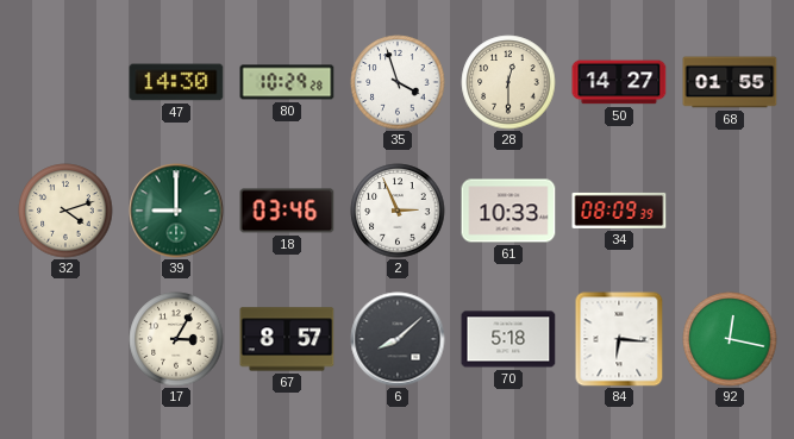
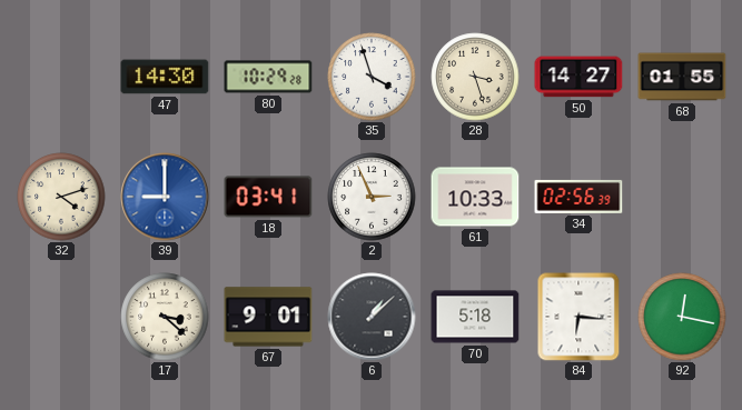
28: 12:30 -> 3:27
39 dial: green -> blue
18: 03:46 -> 03:41
34: 08:09 -> 02:56
17: 3:05 -> 3:22
67: 8:57 -> 9:01
6: 8:08 -> 1:08
